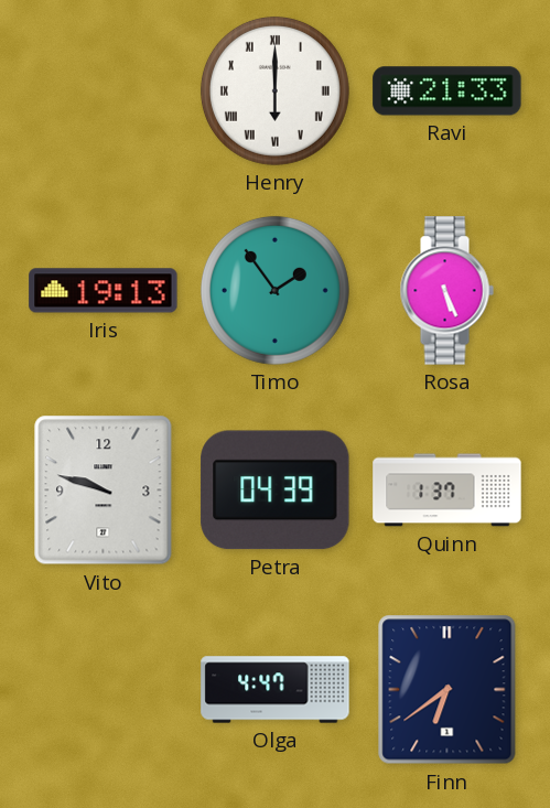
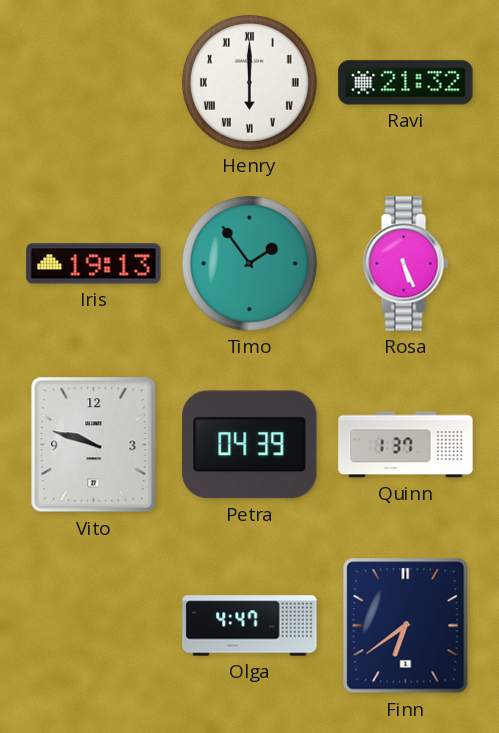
Ravi: 21:33 -> 21:32
